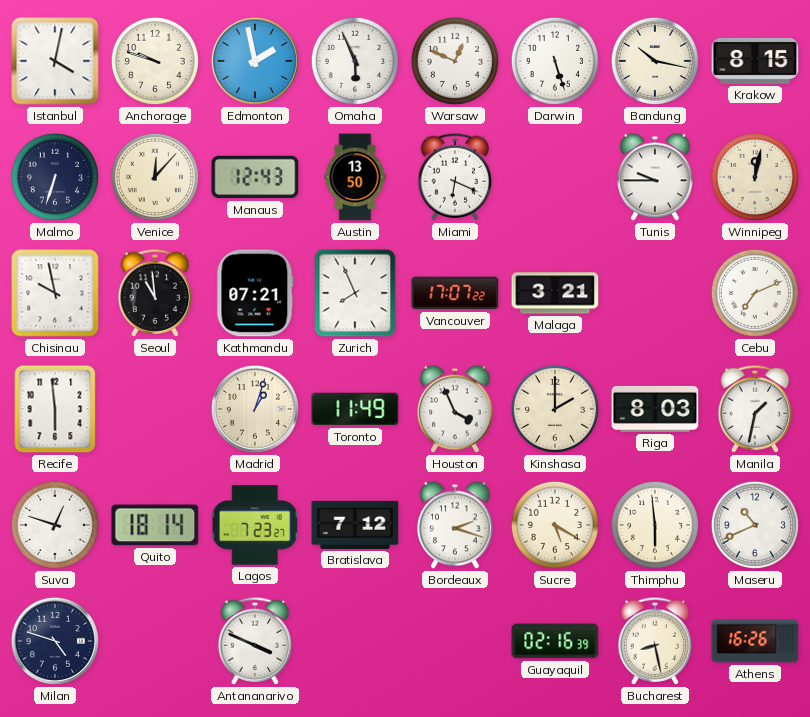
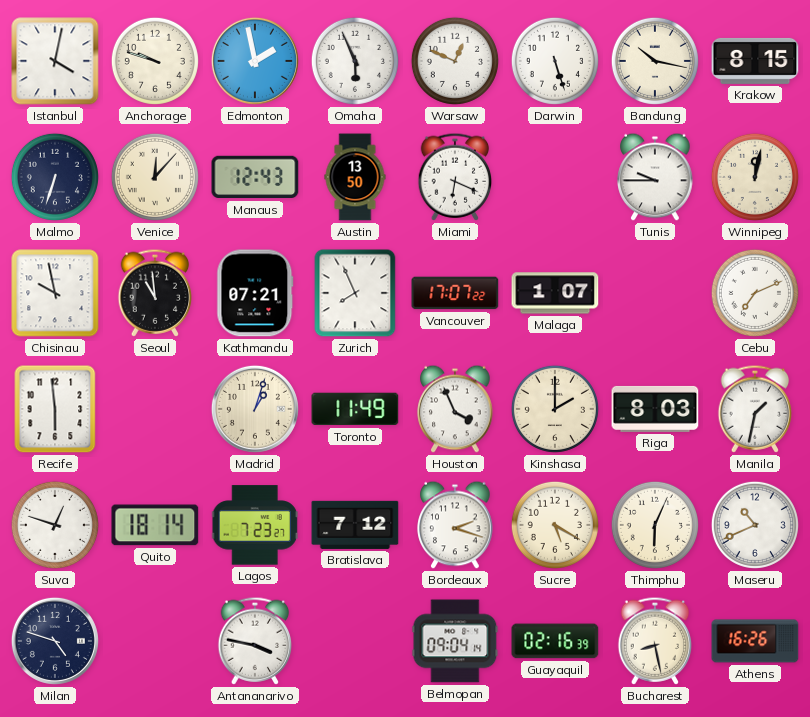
Malaga: 3:21 -> 1:07
Thimphu: 5:59 -> 6:04
Antananarivo: 3:49 -> 3:47
Belmopan: none -> 09:04
